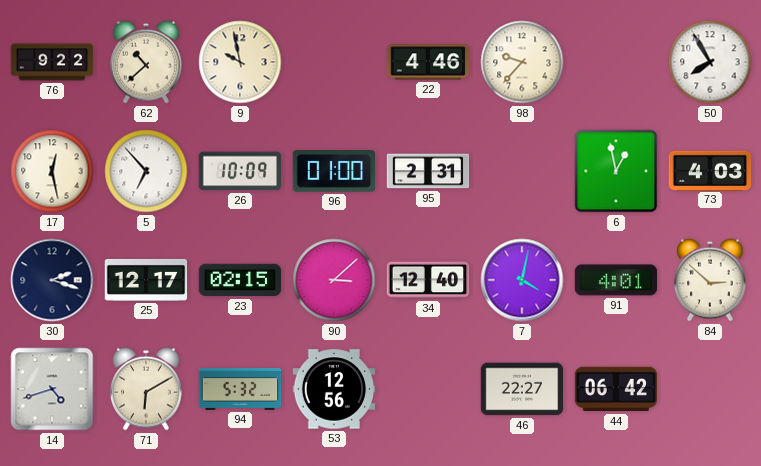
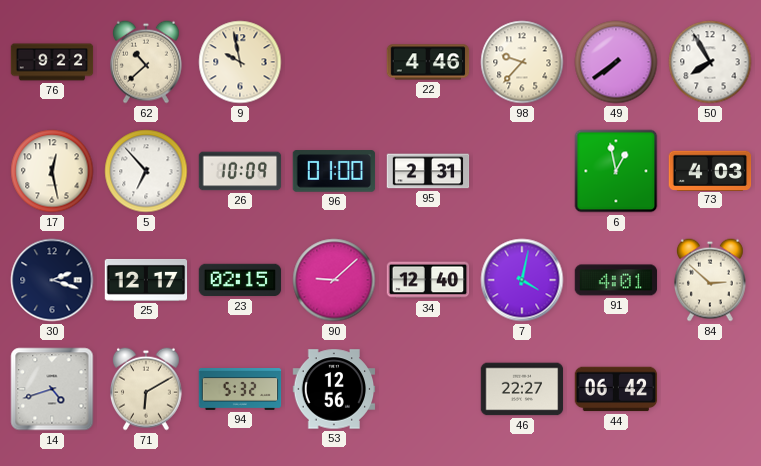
49: none -> 7:39
90: 3:08 -> 9:08
